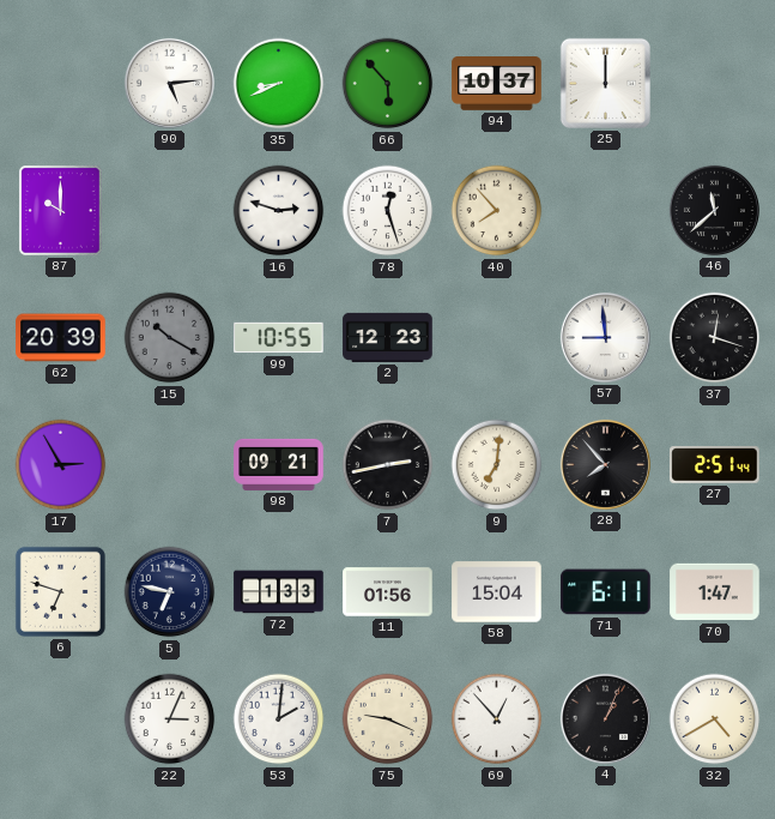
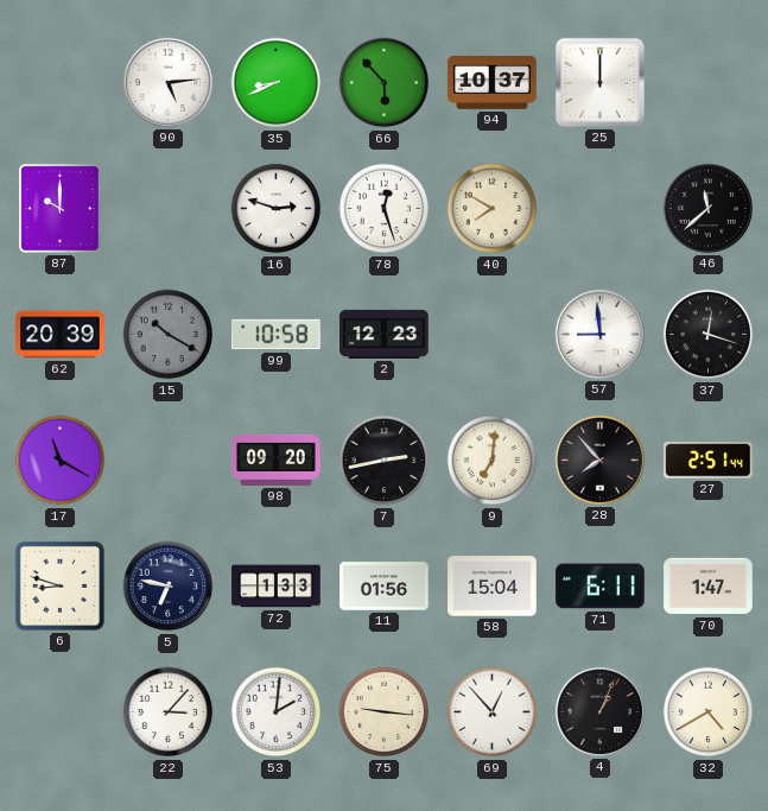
40: 7:53 -> 7:50
99: 10:55 -> 10:58
17: 2:55 -> 11:20
98: 09:21 -> 09:20
6: 6:48 -> 8:48
22: 3:04 -> 3:07
75: 9:19 -> 9:16
